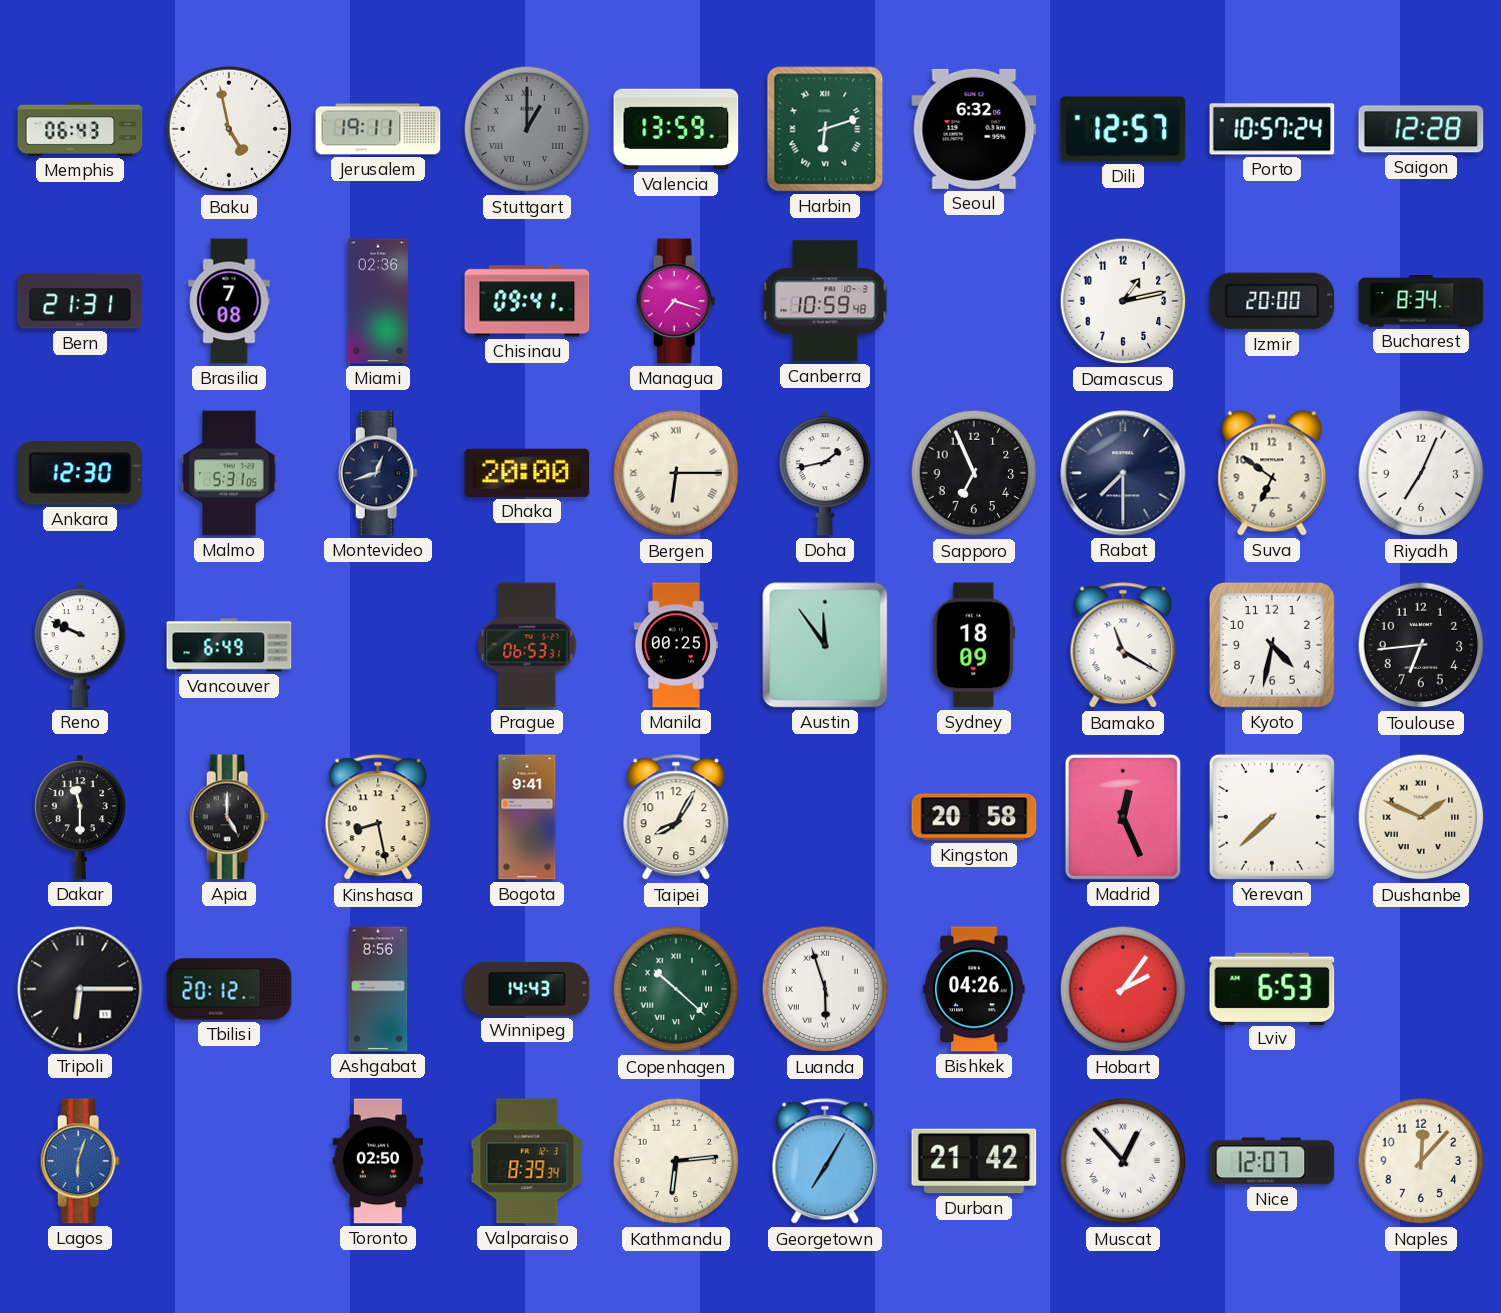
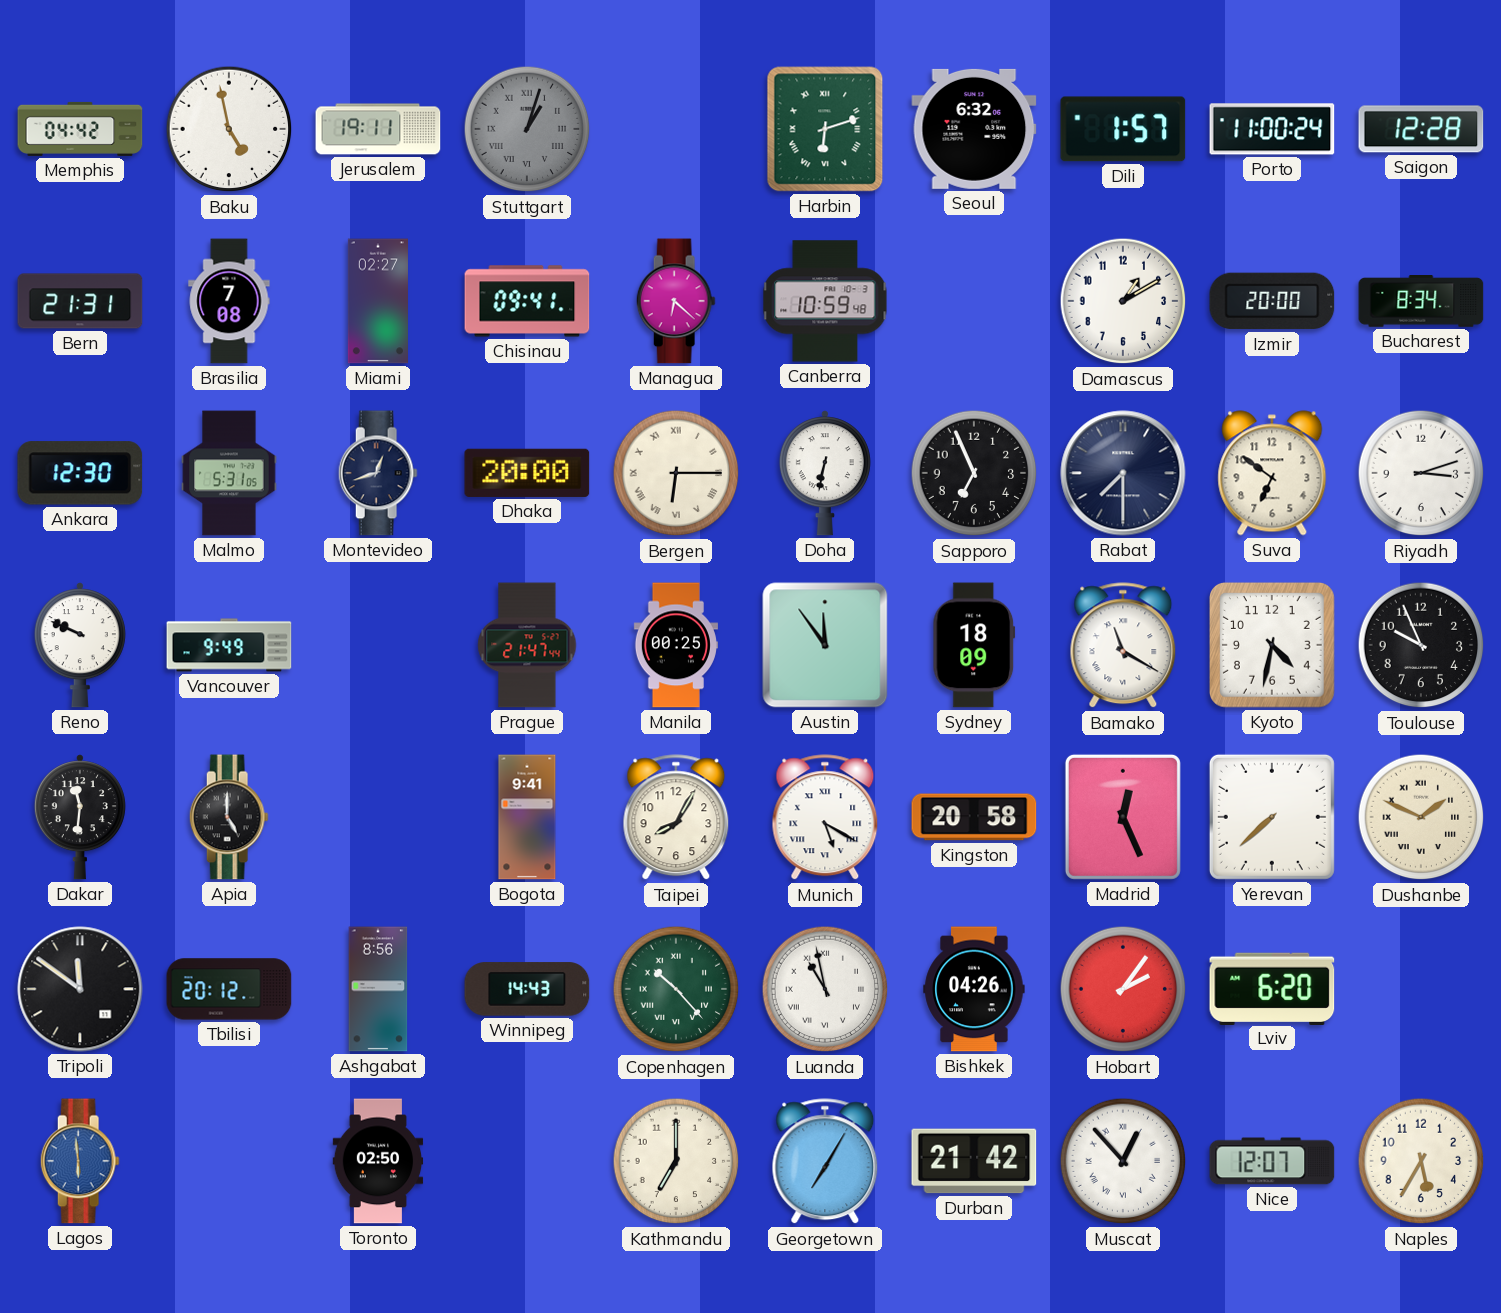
Memphis: 06:43 -> 04:42
Stuttgart: 1:00 -> 1:03
Valencia: 13:59 -> none
Dili: 12:57 -> 1:57
Porto: 10:57 -> 11:00
Miami: 02:36 -> 02:27
Managua: 7:18 -> 6:22
Damascus: 1:13 -> 1:10
Doha: 1:43 -> 6:32
Riyadh: 7:04 -> 3:12
Vancouver: 6:49 -> 9:49
Prague: 06:53 -> 21:47
Toulouse: 6:44 -> 9:56
Dakar: 11:30 -> 11:31
Kinshasa: 8:28 -> none
Munich: none -> 5:20
Tripoli: 6:15 -> 11:51
Copenhagen: 10:22 -> 10:23
Luanda: 5:57 -> 10:58
Lviv: 6:53 -> 6:20
Lagos: 6:03 -> 5:59
Valparaiso: 8:39 -> none
Kathmandu: 6:14 -> 7:00
Naples: 12:07 -> 5:35
